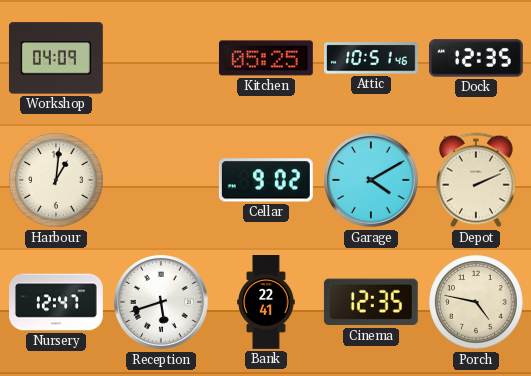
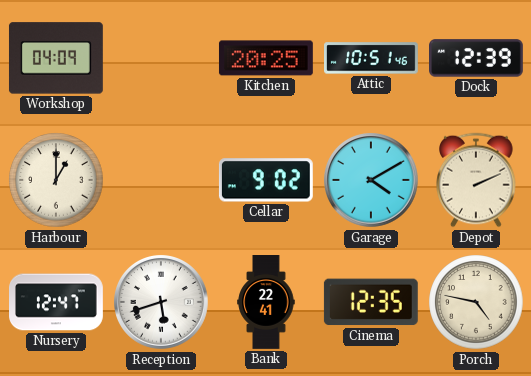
Kitchen: 05:25 -> 20:25
Dock: 12:35 -> 12:39
Harbour: 1:01 -> 1:00
